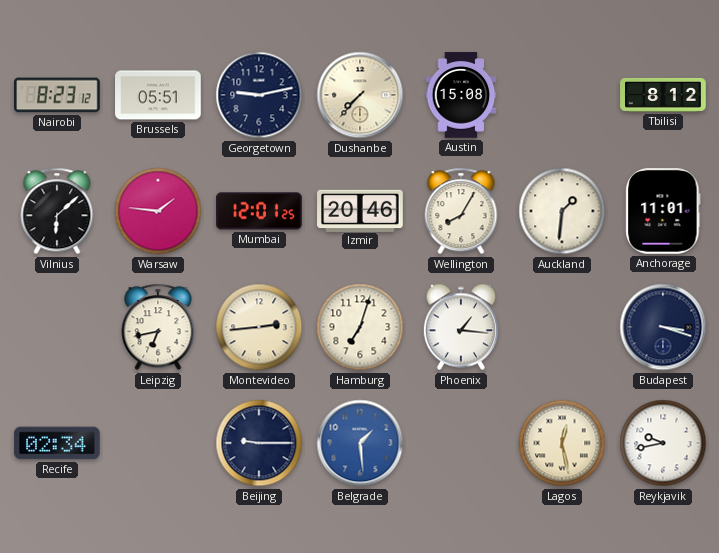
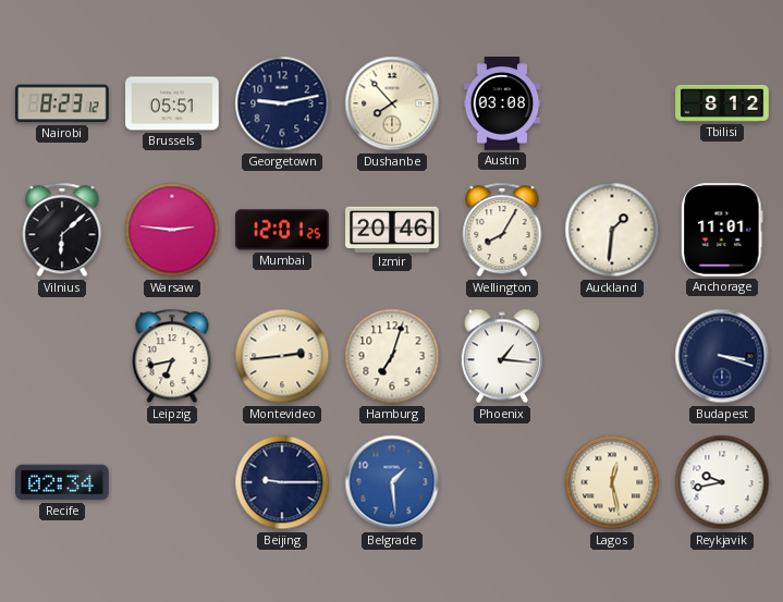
Dushanbe: 7:37 -> 7:53
Austin: 15:08 -> 03:08
Warsaw: 1:46 -> 2:46
